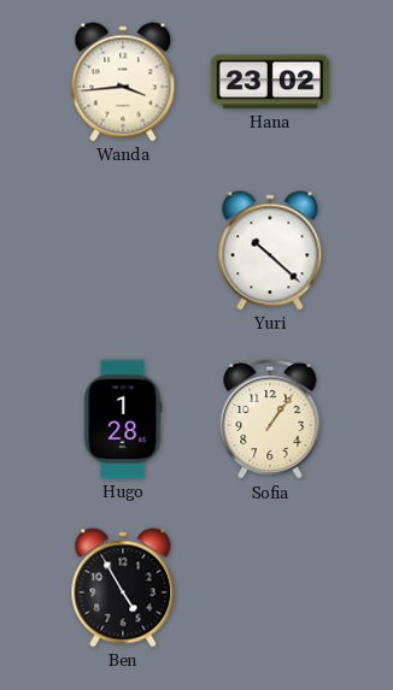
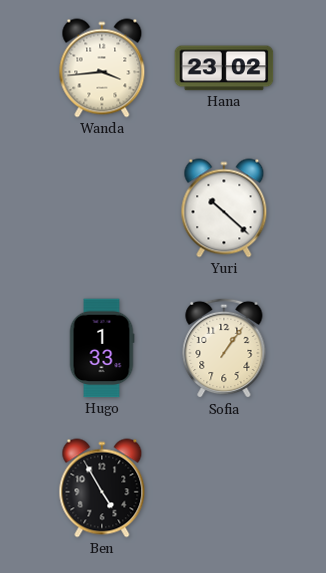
Hugo: 1:28 -> 1:33
